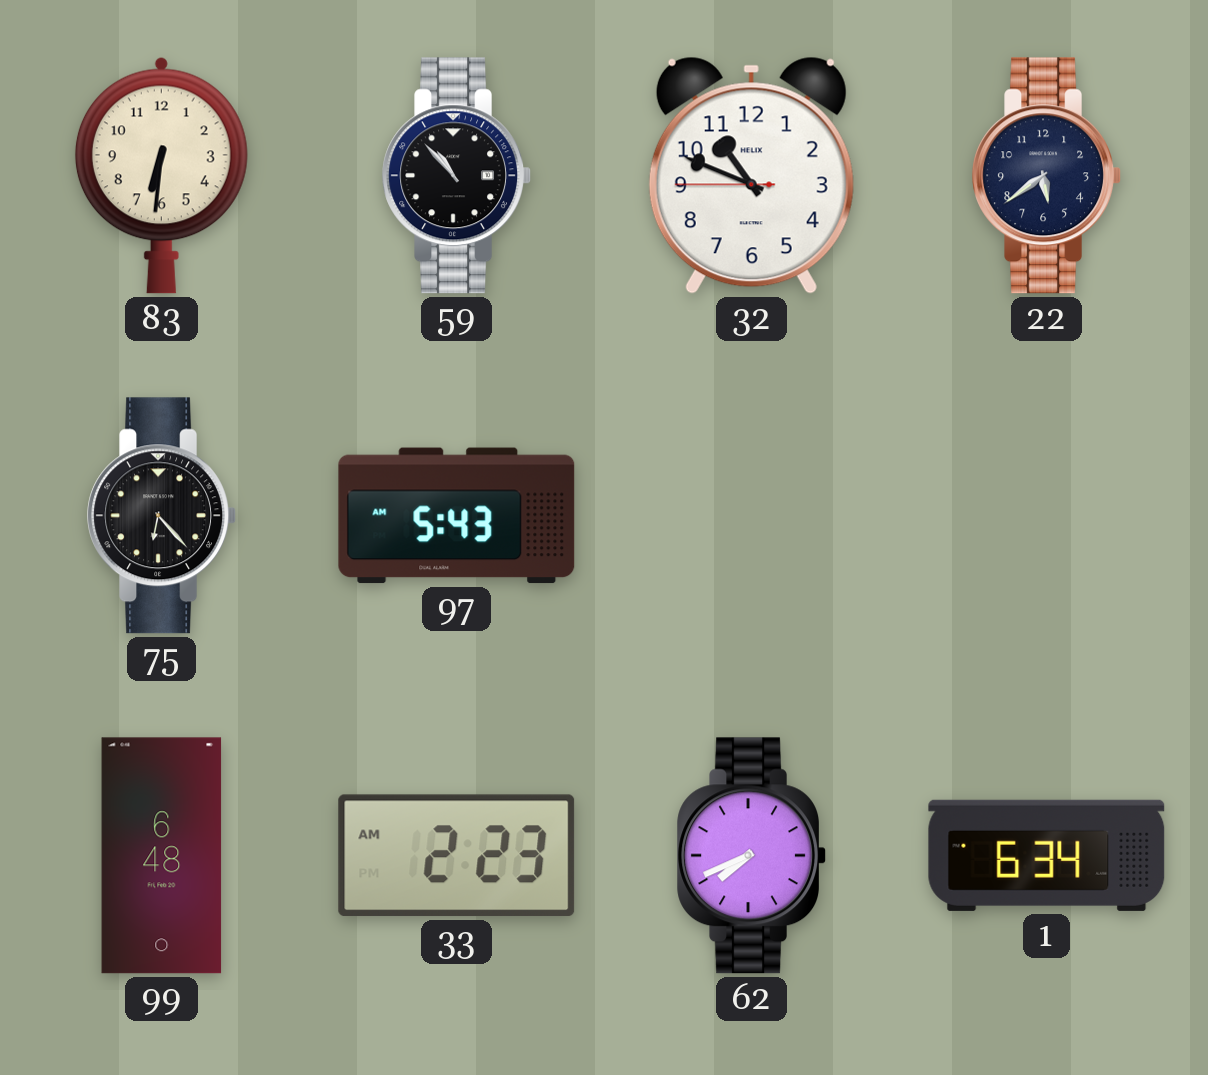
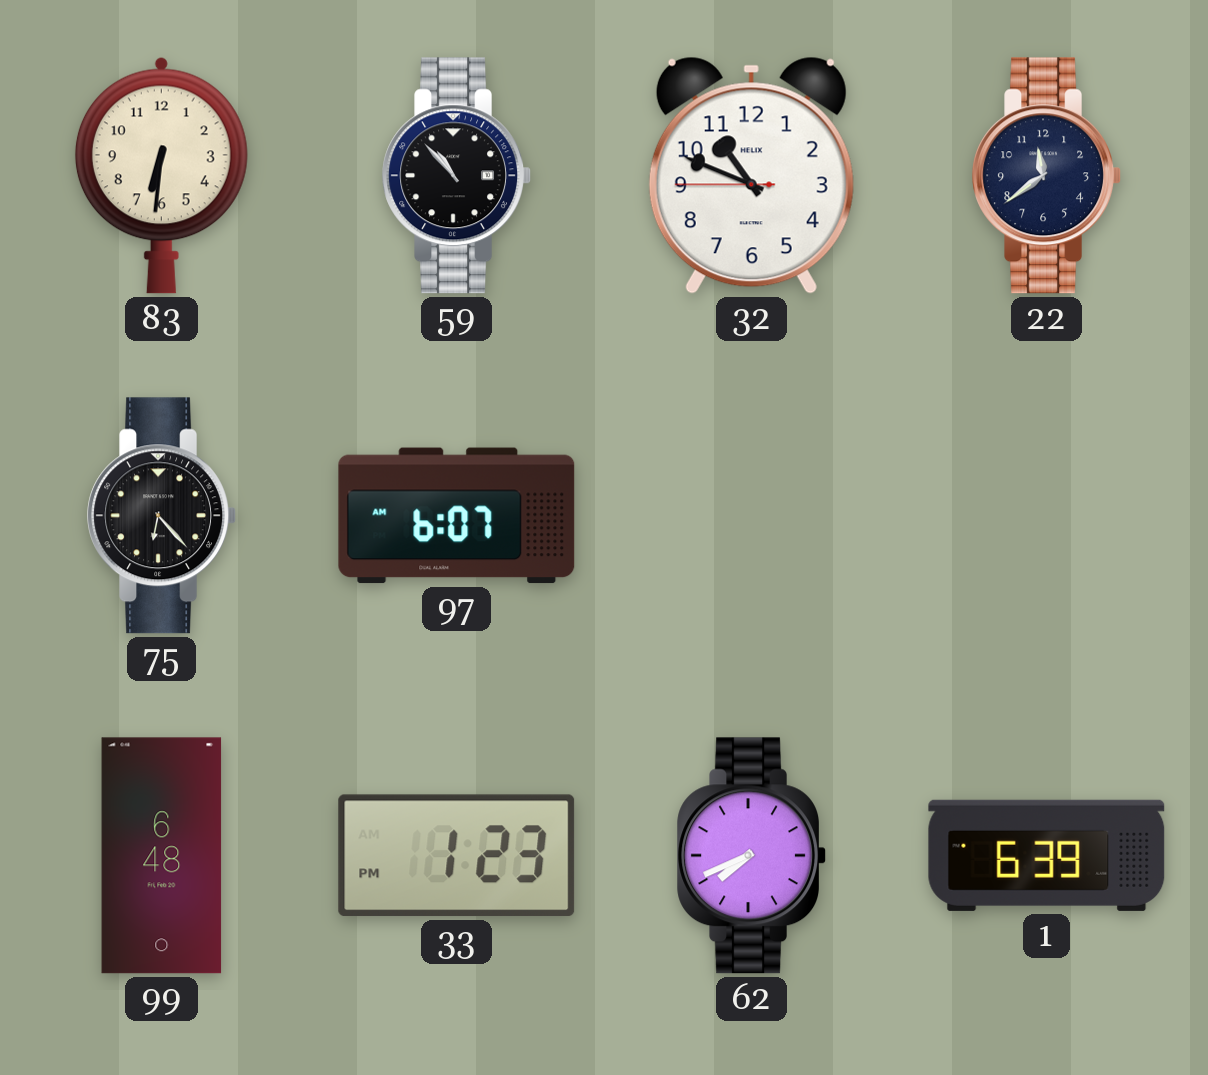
22: 5:39 -> 11:39
97: 5:43 -> 6:07
33: 2:23 -> 1:23
1: 6:34 -> 6:39
